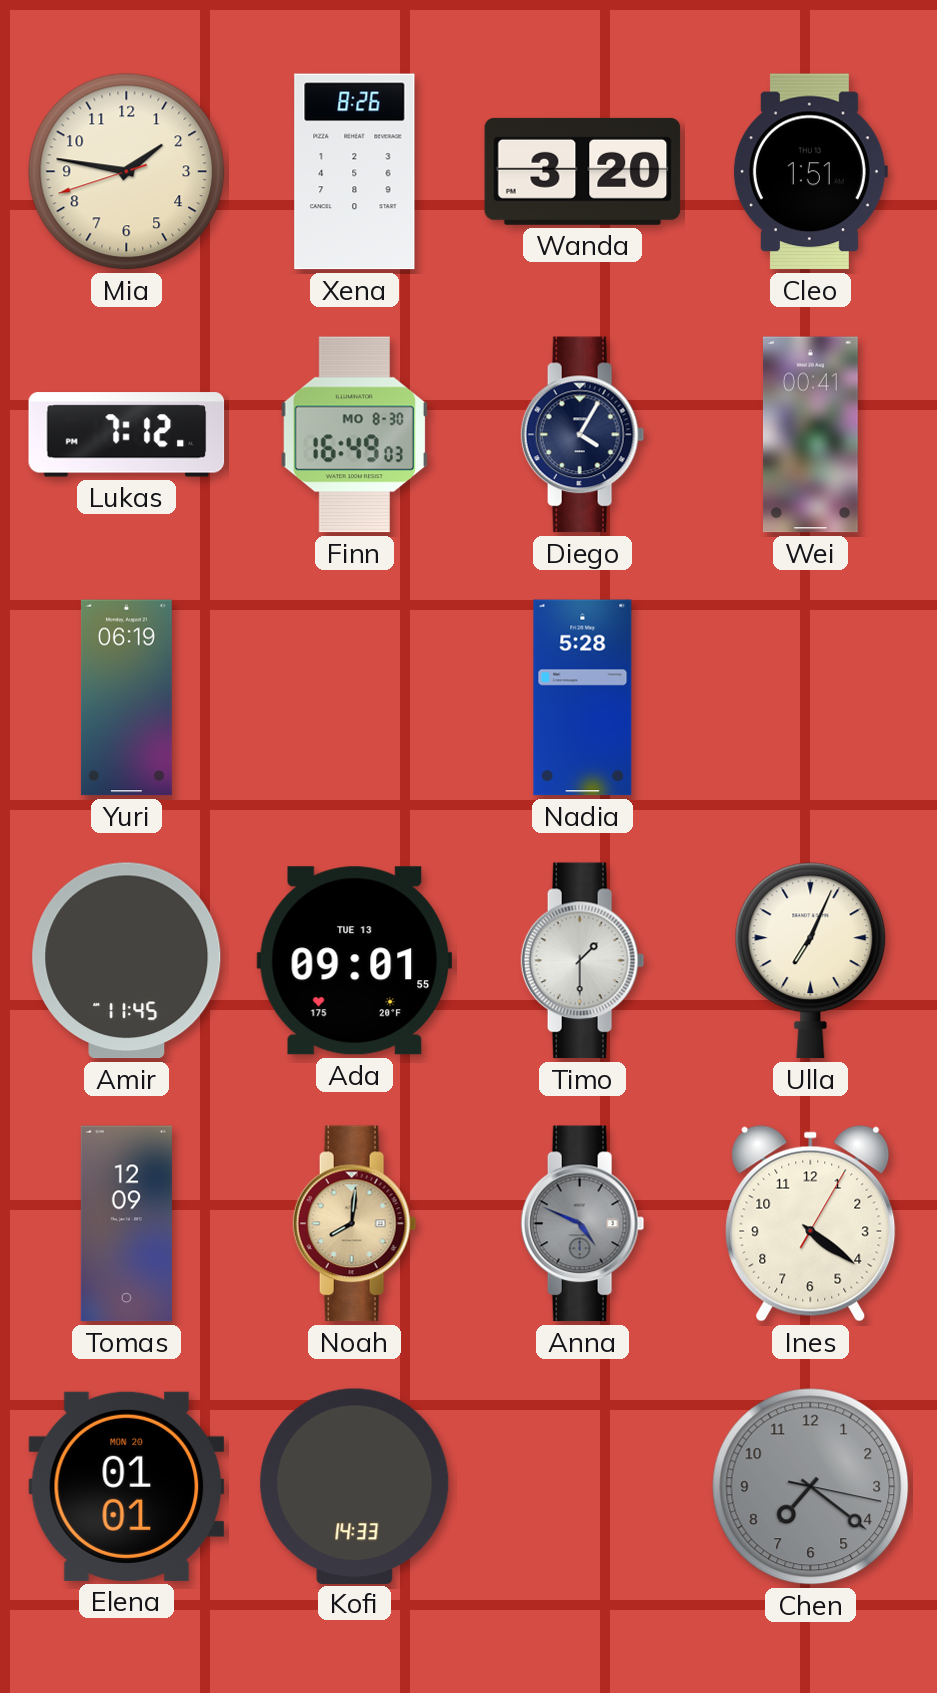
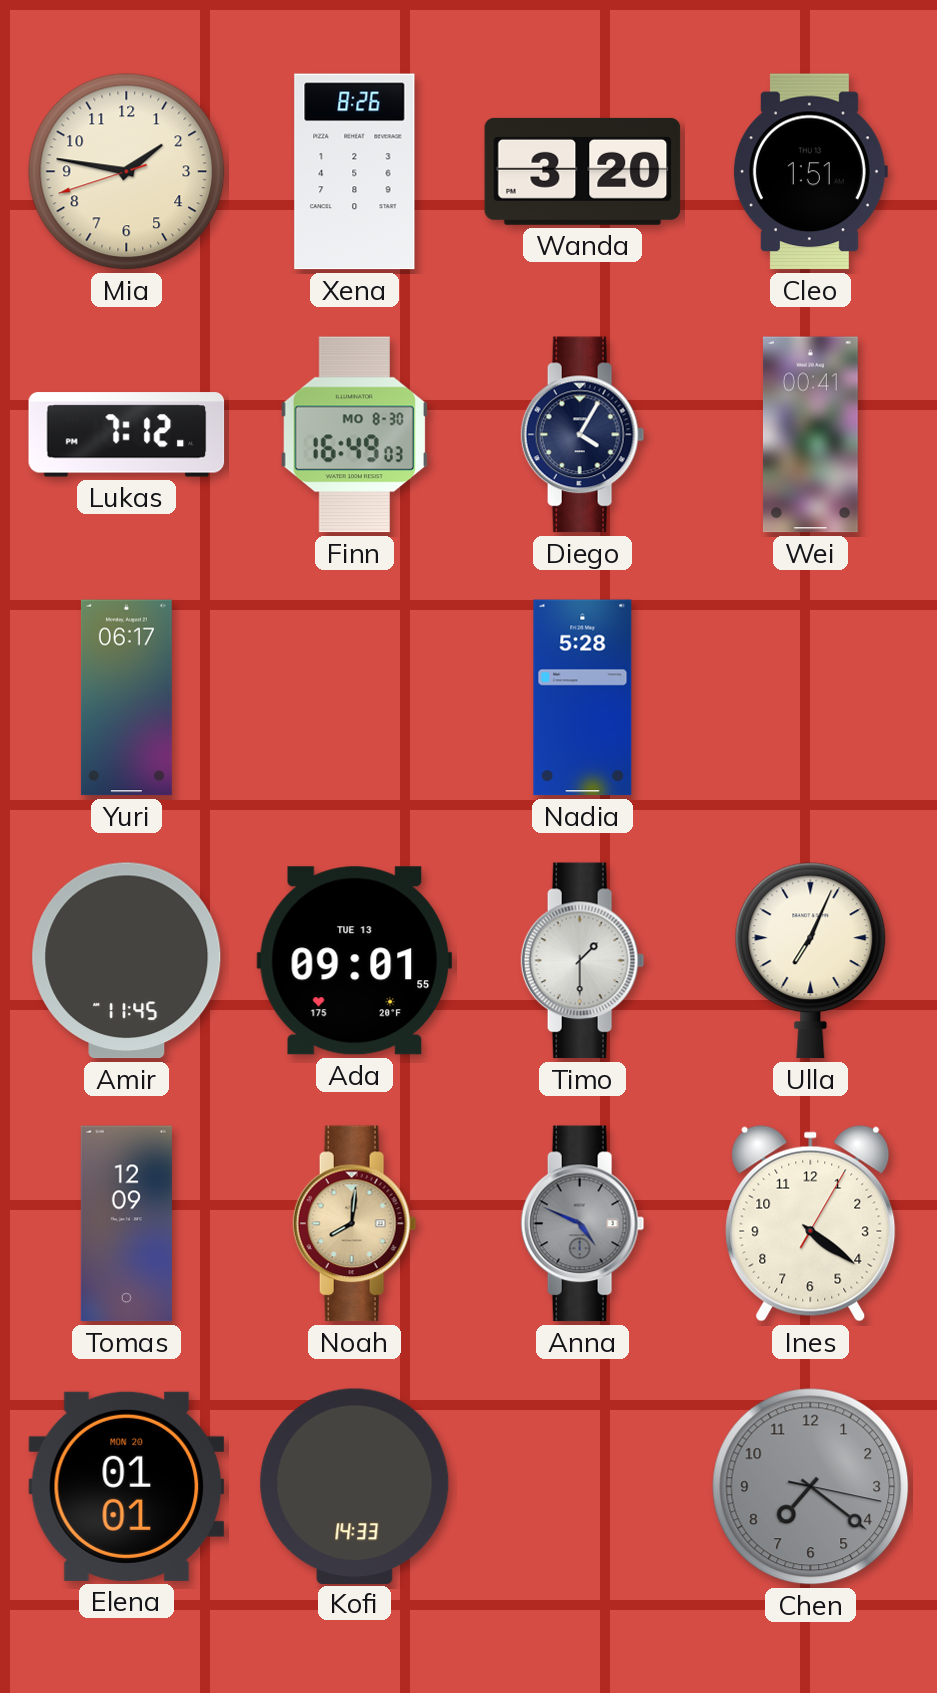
Yuri: 06:19 -> 06:17
